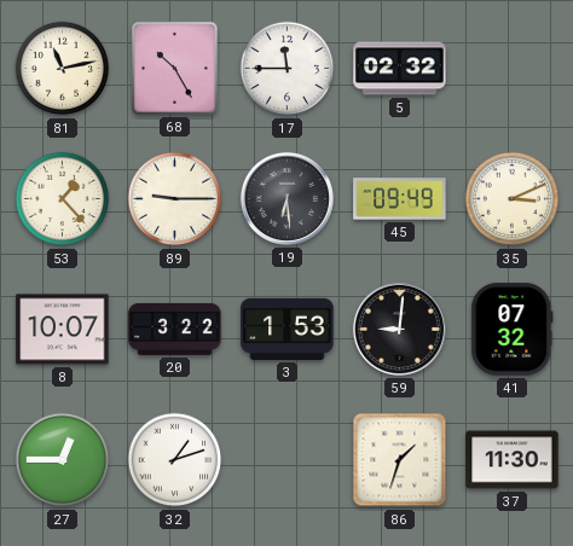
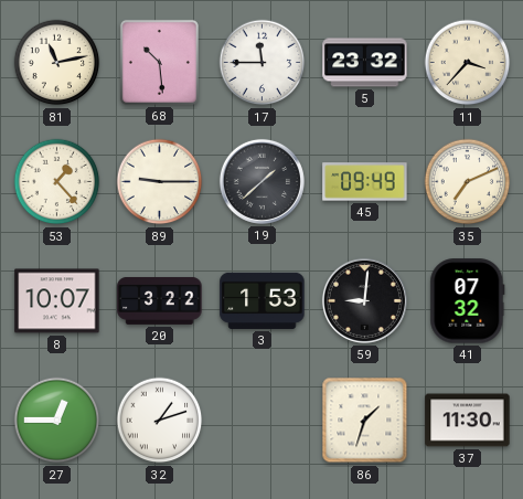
68: 10:25 -> 10:29
5: 02:32 -> 23:32
11: none -> 3:37
19: 6:29 -> 1:38
35: 3:11 -> 7:11
